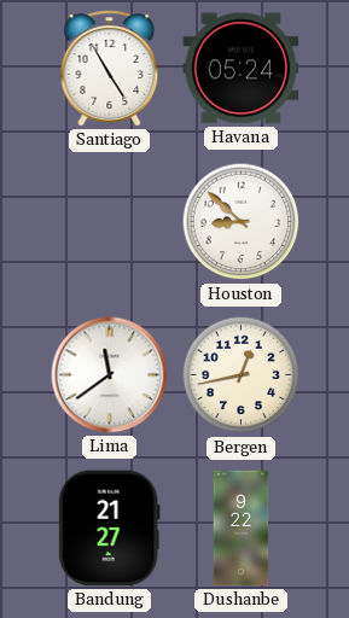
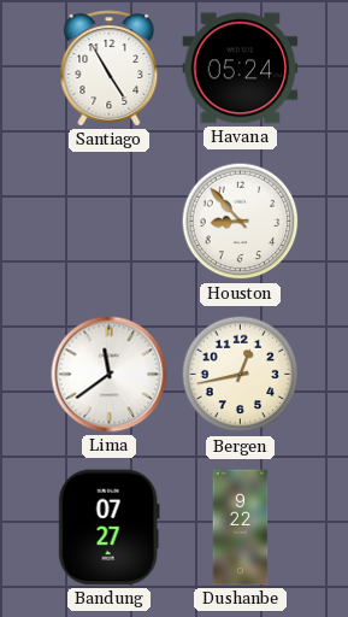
Houston: 8:52 -> 8:53
Bandung: 21:27 -> 07:27
